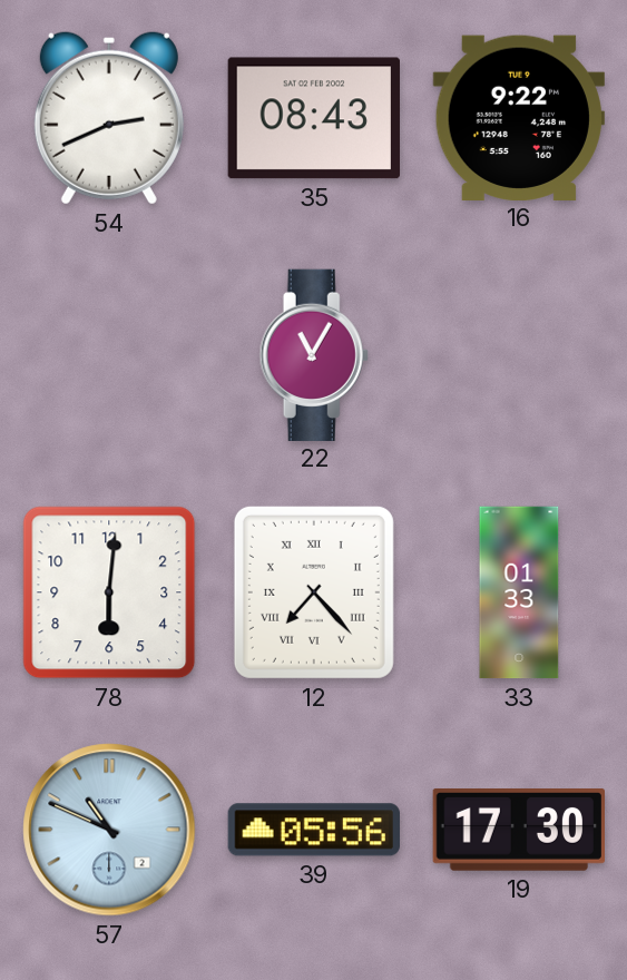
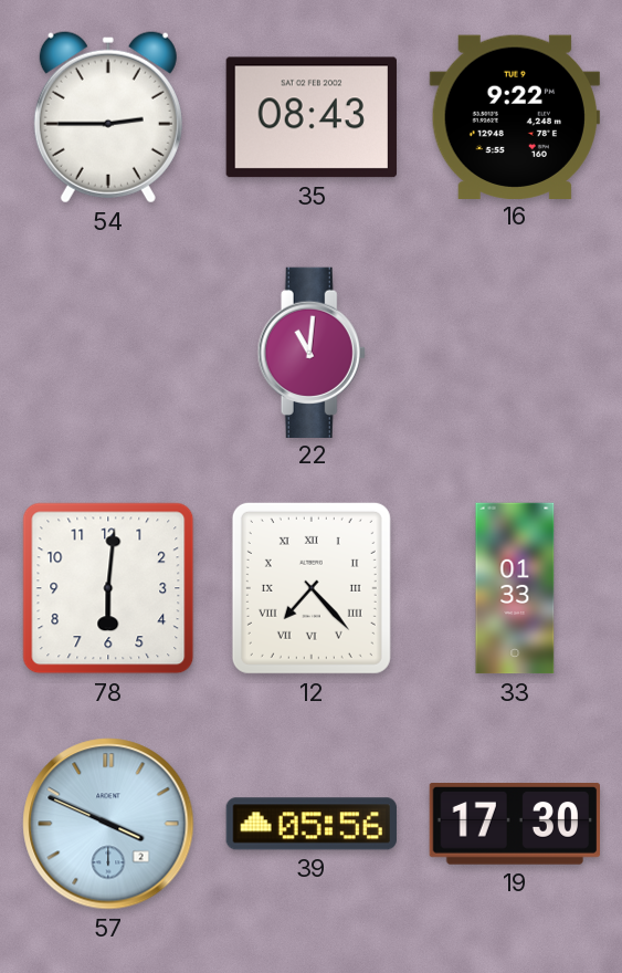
54: 2:41 -> 2:45
22: 11:05 -> 11:01
57: 10:49 -> 3:49
